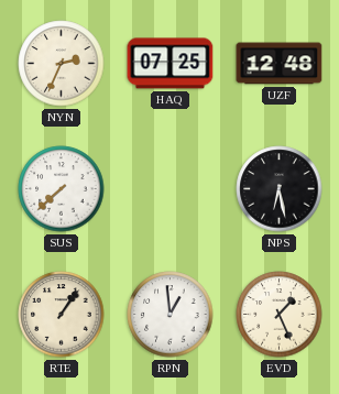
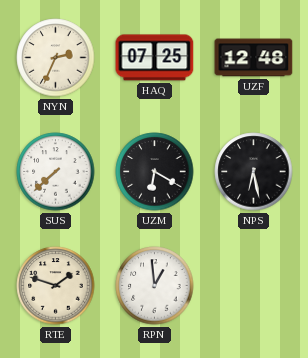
UZM: none -> 6:20
RTE: 1:06 -> 1:48
EVD: 1:26 -> none
